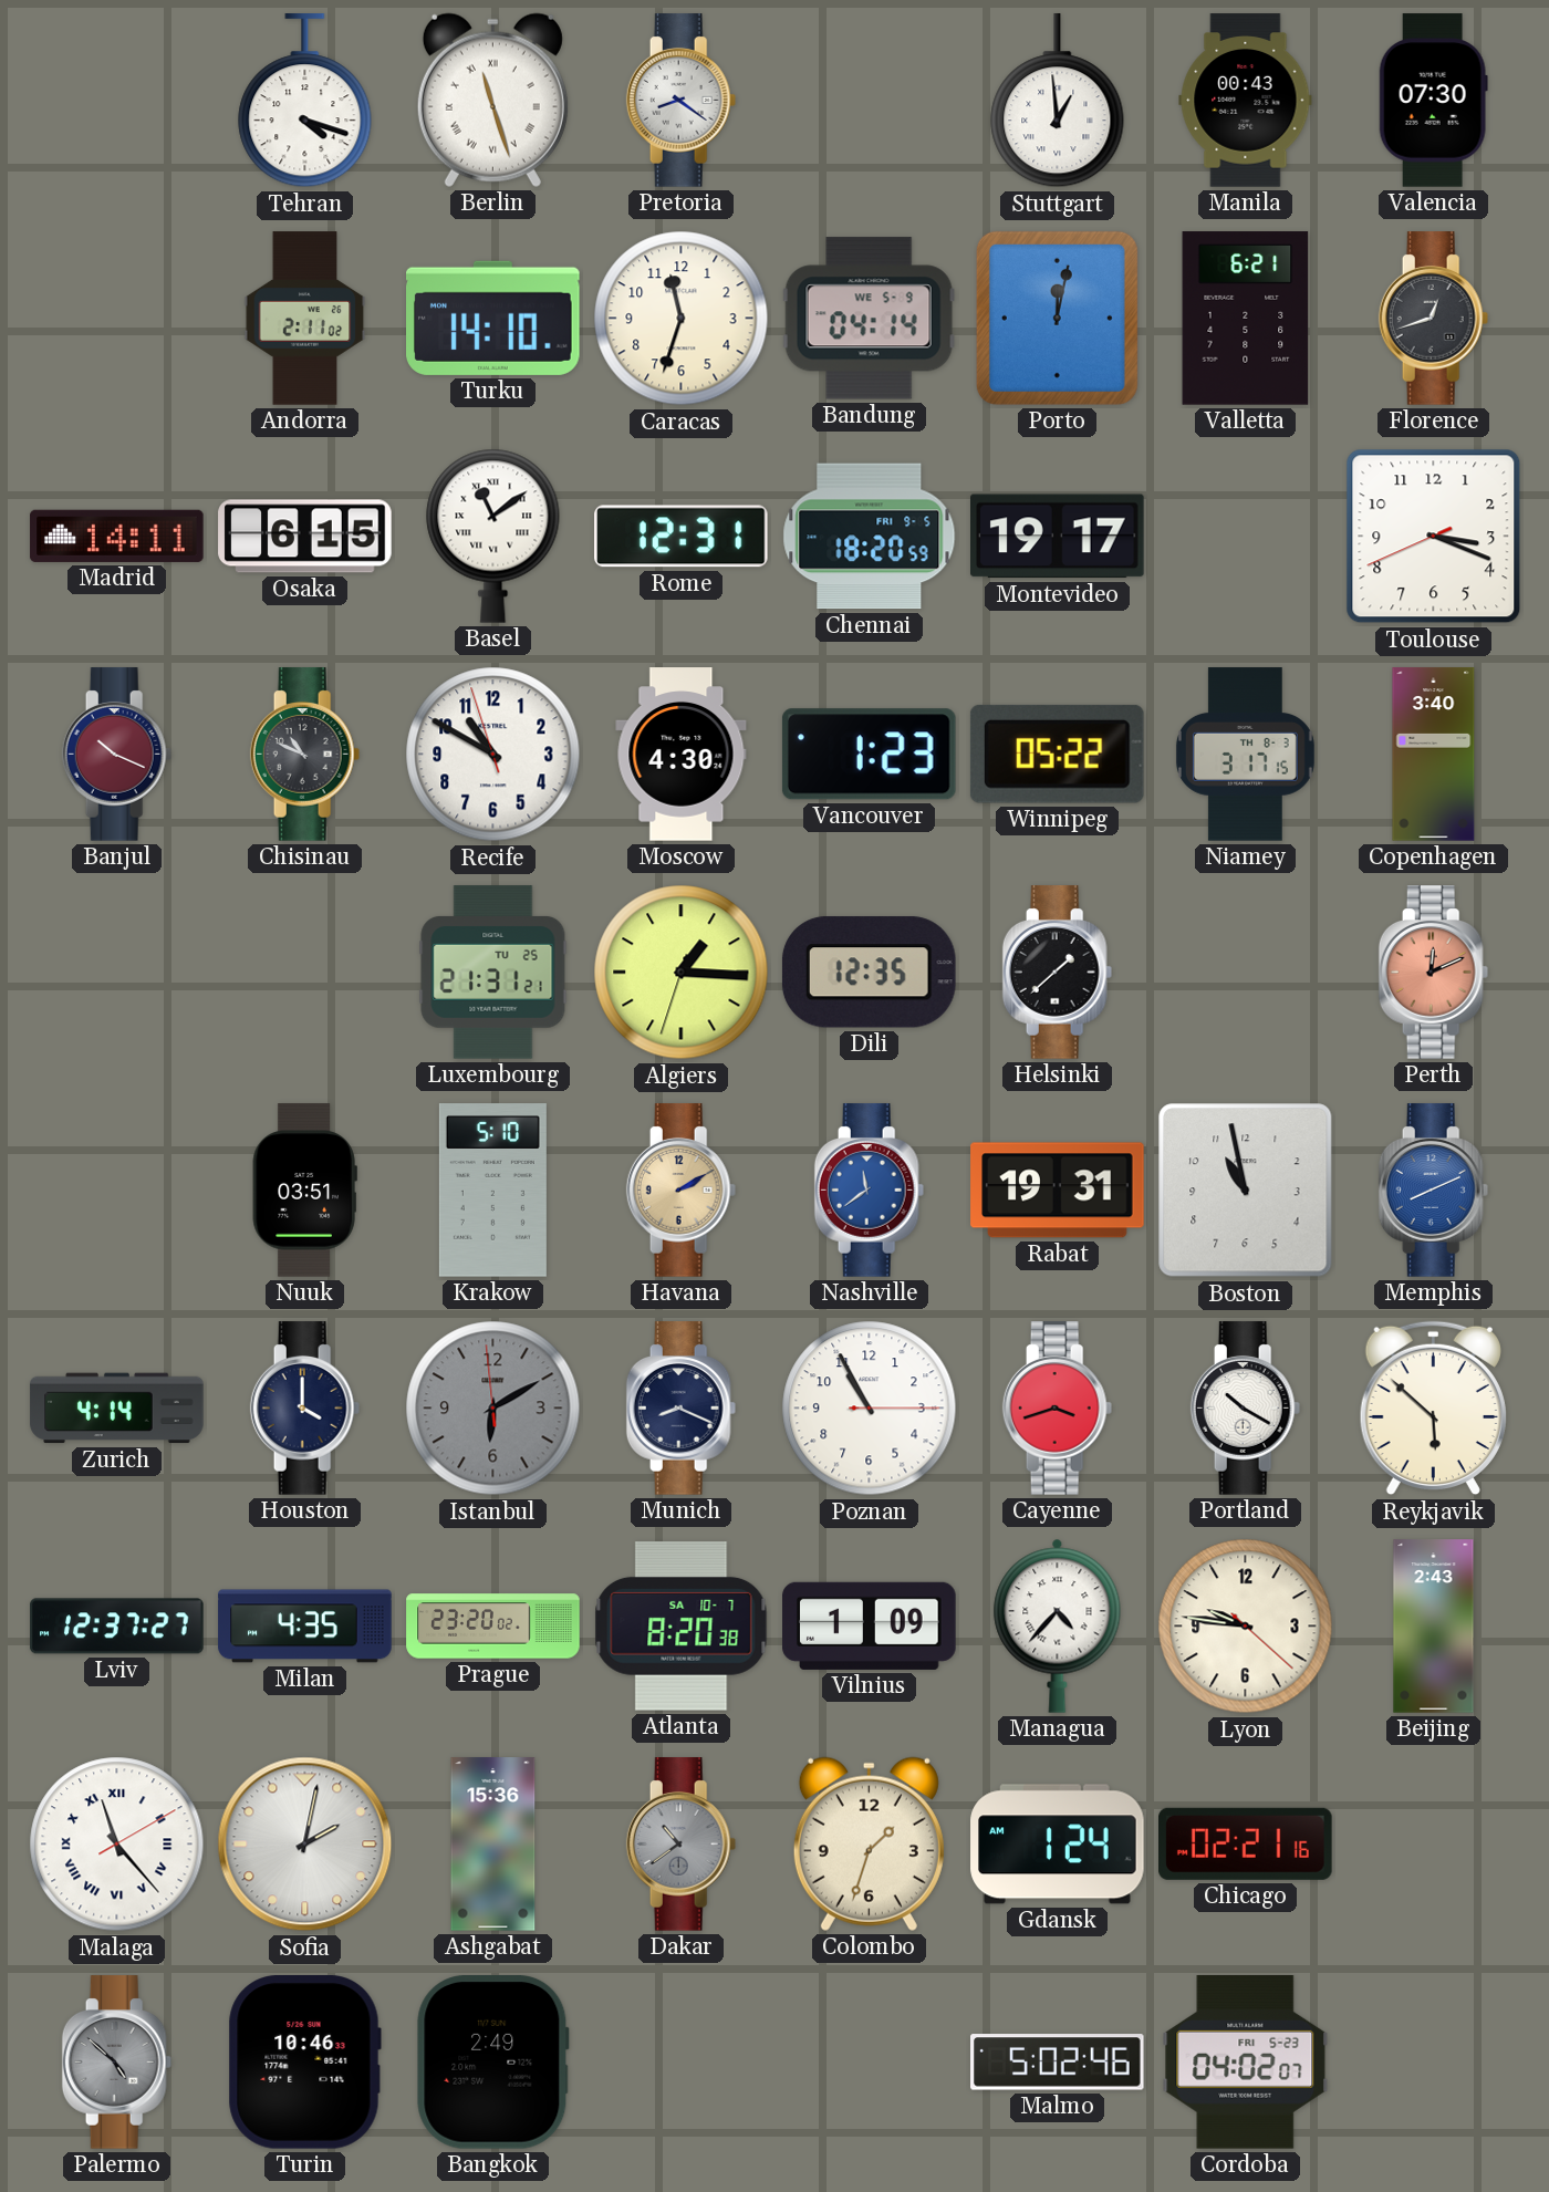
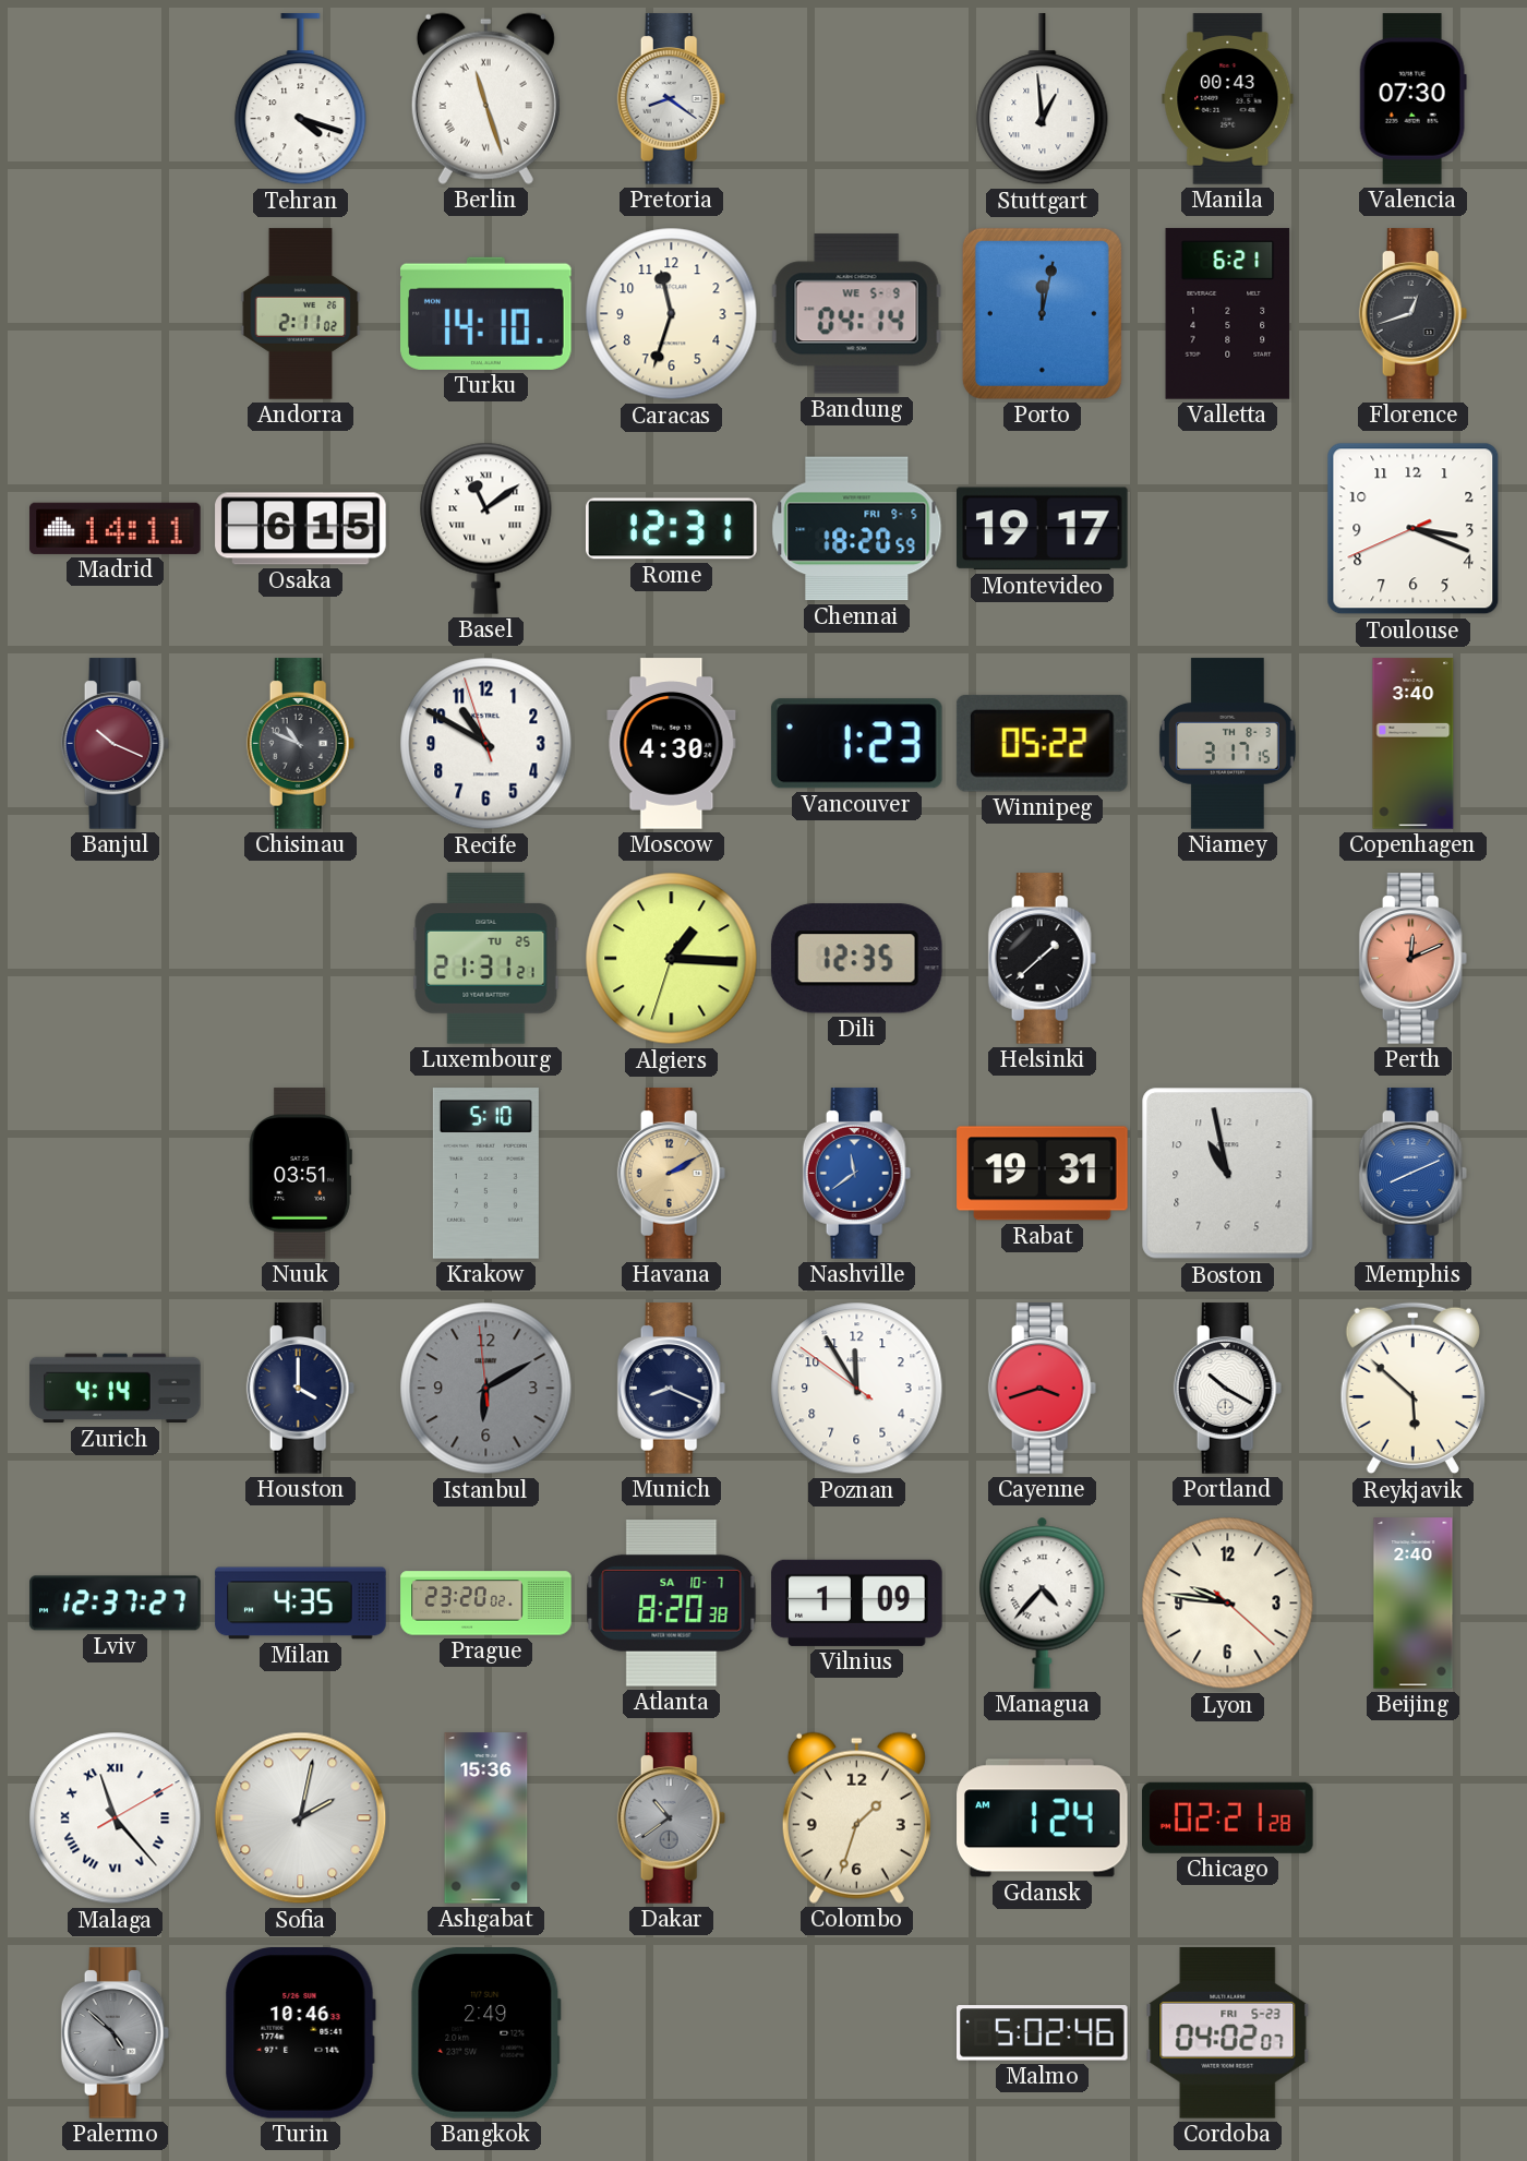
Poznan: 10:55 -> 11:54
Beijing: 2:43 -> 2:40
Chicago: 02:21:16 -> 02:21:28
